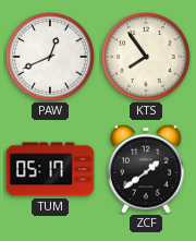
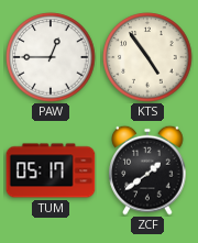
PAW: 12:41 -> 12:45
KTS: 7:54 -> 4:54
